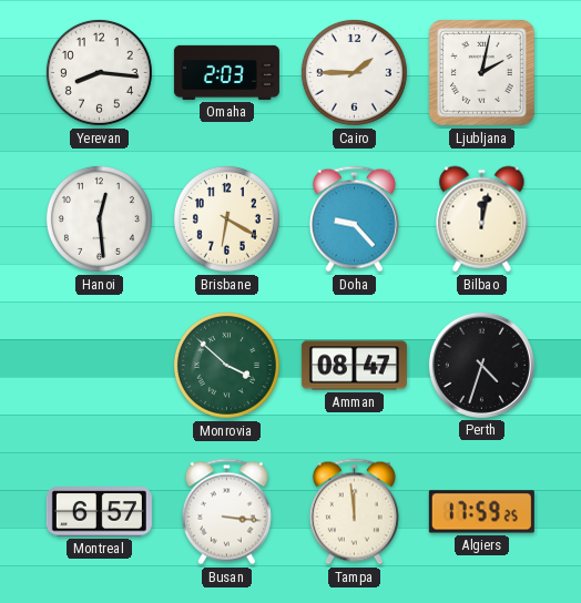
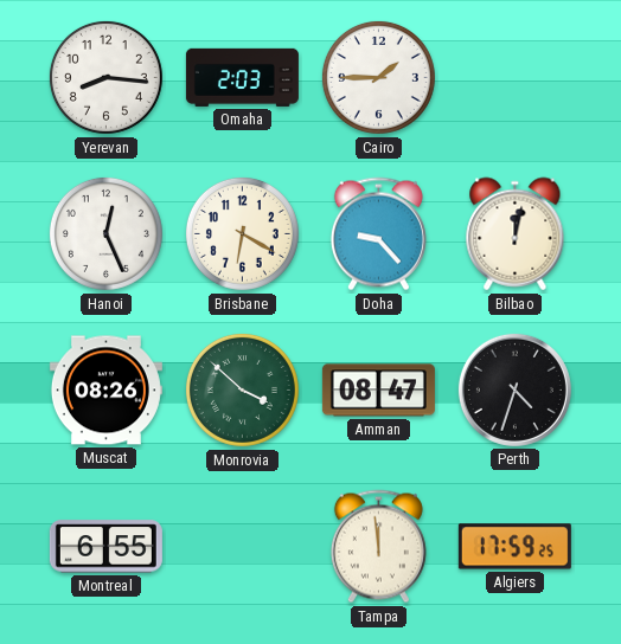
Ljubljana: 2:02 -> none
Hanoi: 12:29 -> 12:26
Muscat: none -> 08:26
Montreal: 6:57 -> 6:55
Busan: 3:16 -> none
